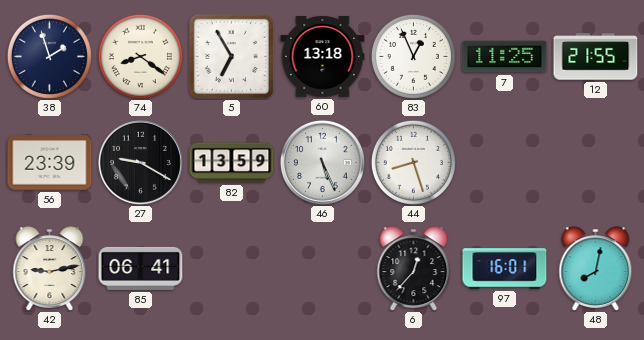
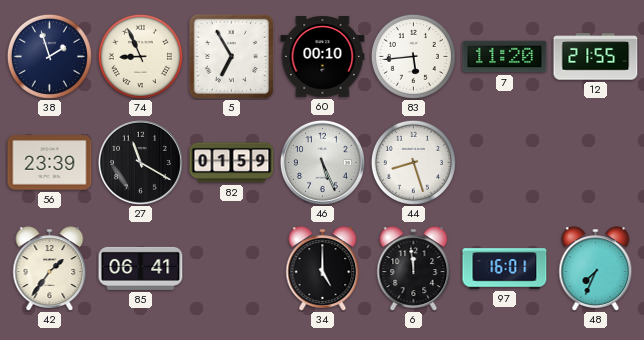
74: 8:21 -> 8:56
60: 13:18 -> 00:10
83: 12:56 -> 5:44
7: 11:25 -> 11:20
27: 9:20 -> 11:20
82: 13:59 -> 01:59
42: 9:13 -> 1:36
34: none -> 5:00
6: 12:37 -> 11:59
48: 8:02 -> 7:34
